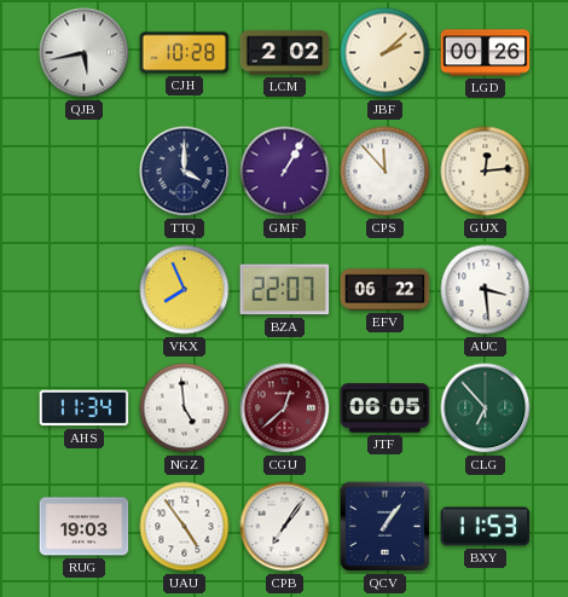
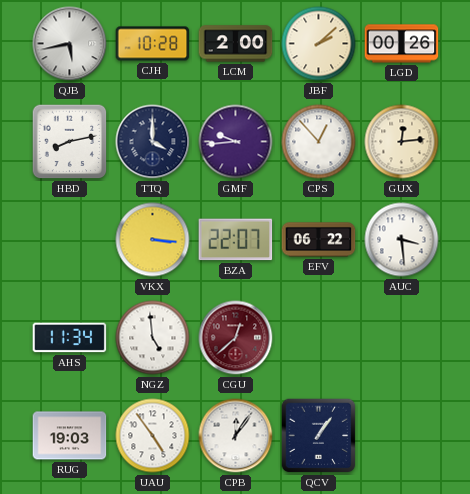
LCM: 2:02 -> 2:00
HBD: none -> 8:13
GMF: 1:05 -> 9:44
CPS: 11:53 -> 12:53
VKX: 7:56 -> 3:16
JTF: 06:05 -> none
CLG: 6:53 -> none
CPB: 7:06 -> 12:06
BXY: 11:53 -> none
